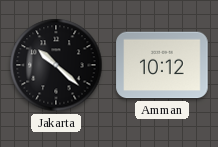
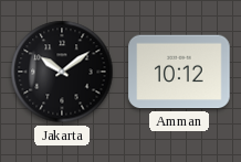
Jakarta: 10:22 -> 10:09
